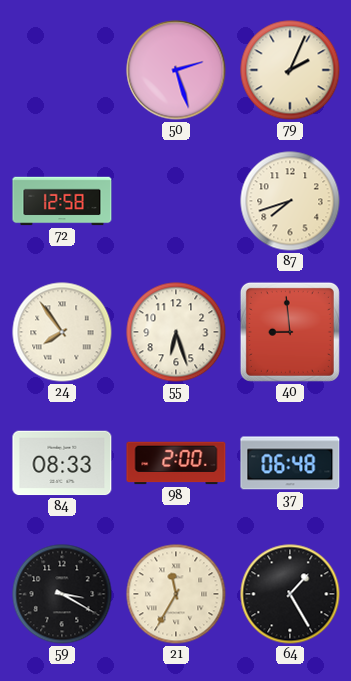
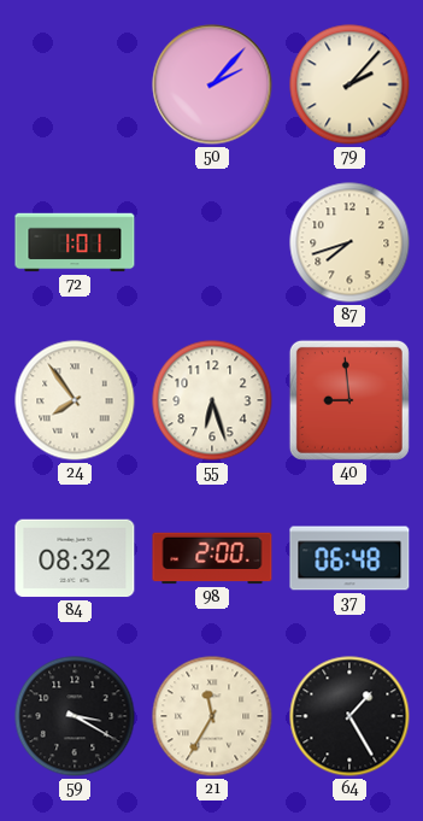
50: 2:27 -> 2:07
79: 2:04 -> 2:07
72: 12:58 -> 1:01
84: 08:33 -> 08:32
